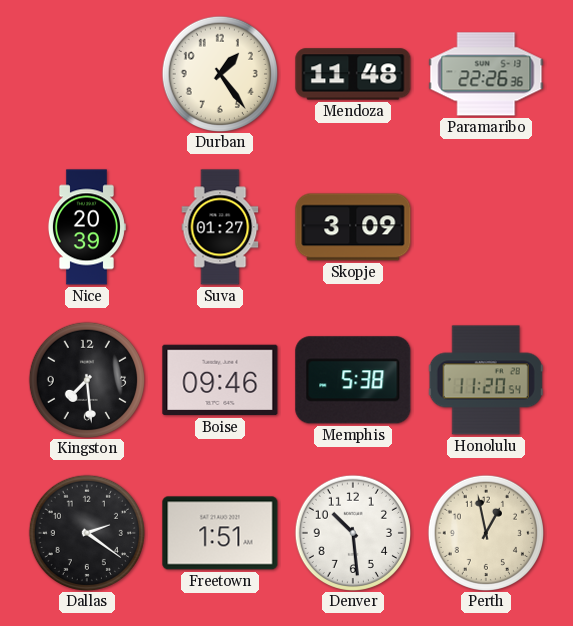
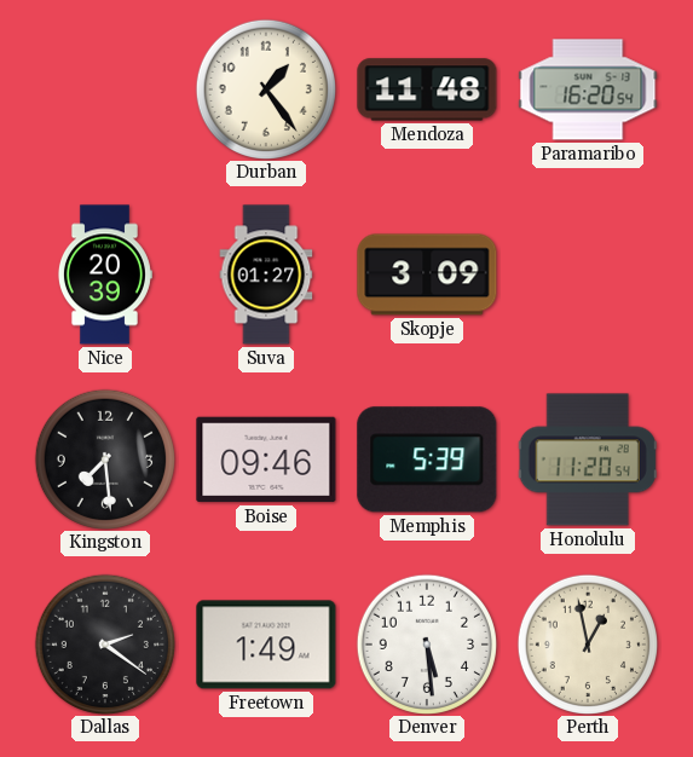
Paramaribo: 22:26 -> 16:20
Memphis: 5:38 -> 5:39
Freetown: 1:51 -> 1:49
Denver: 10:29 -> 5:29
